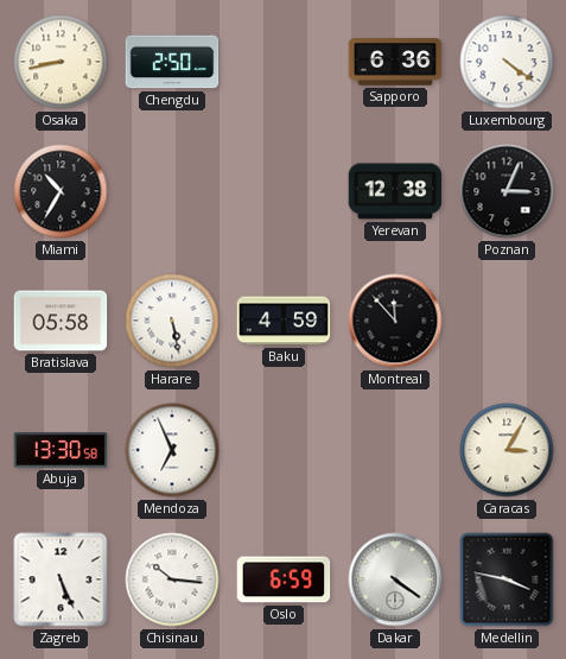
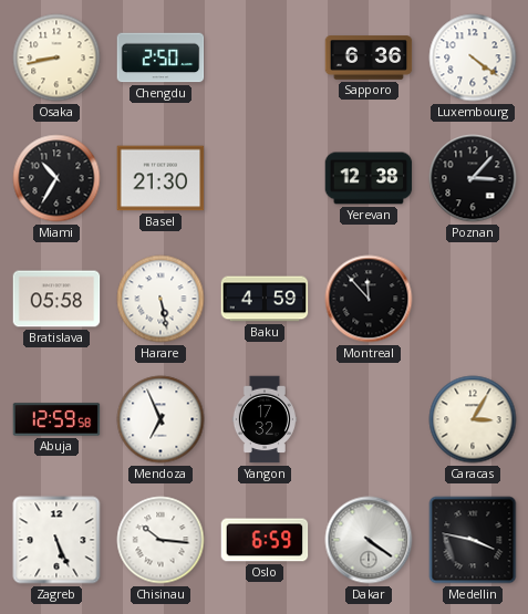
Basel: none -> 21:30
Poznan: 3:04 -> 3:07
Abuja: 13:30 -> 12:59
Yangon: none -> 17:32
